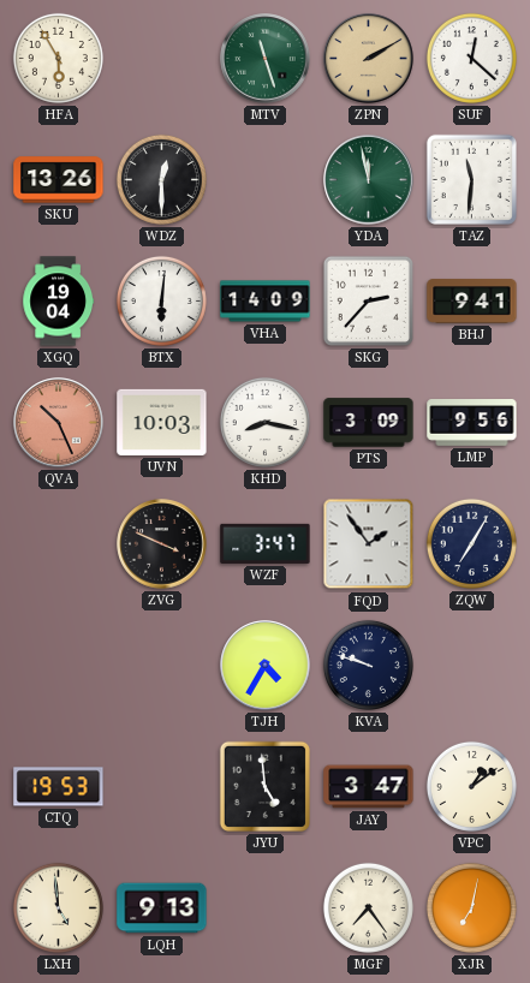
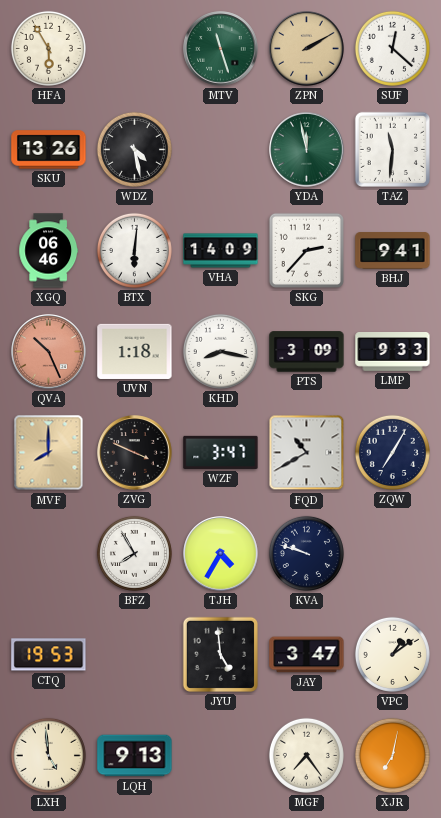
WDZ: 12:30 -> 4:28
XGQ: 19:04 -> 06:46
UVN: 10:03 -> 1:18
LMP: 9:56 -> 9:33
MVF: none -> 8:00
FQD: 1:54 -> 10:40
BFZ: none -> 7:55
